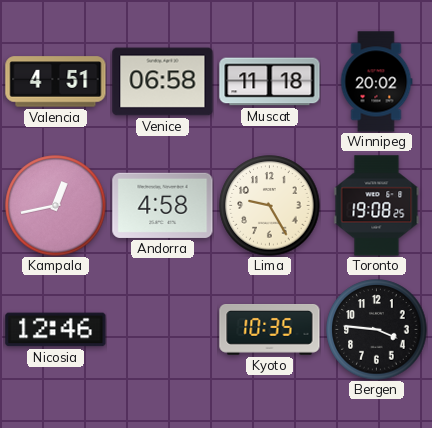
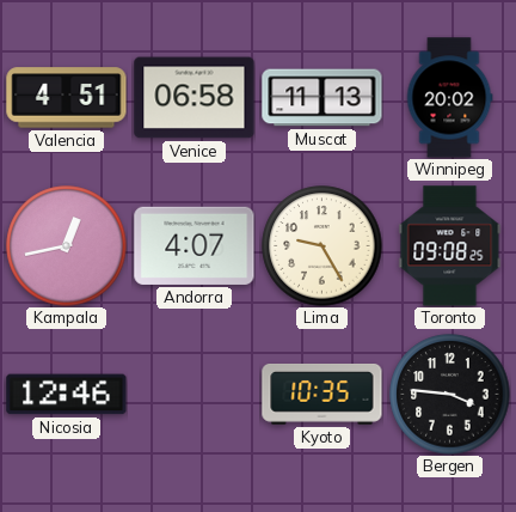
Muscat: 11:18 -> 11:13
Andorra: 4:58 -> 4:07
Toronto: 19:08 -> 09:08
